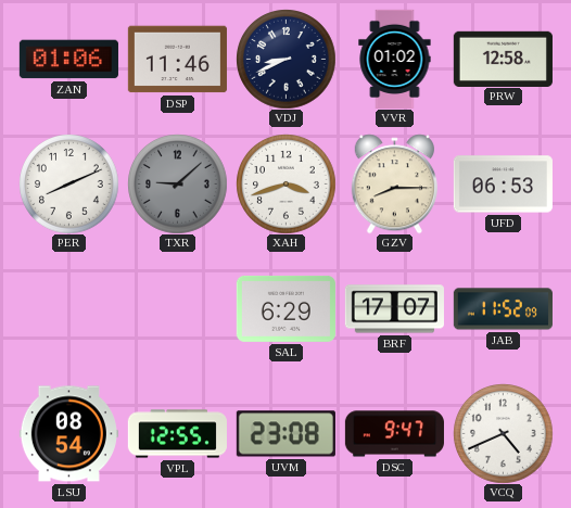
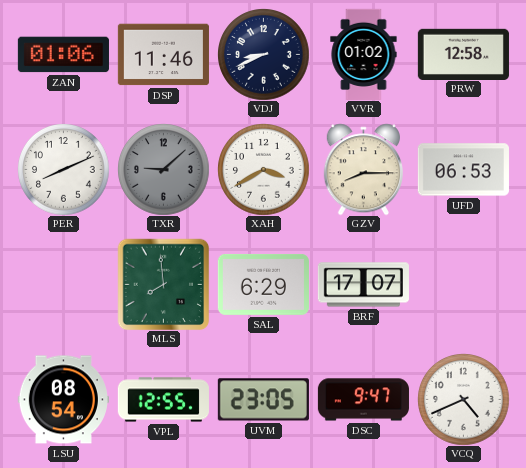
XAH: 3:42 -> 3:40
MLS: none -> 7:59
JAB: 11:52 -> none
UVM: 23:08 -> 23:05
